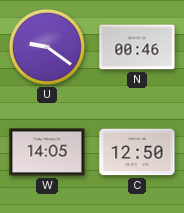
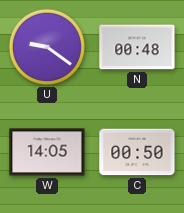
N: 00:46 -> 00:48
C: 12:50 -> 00:50
